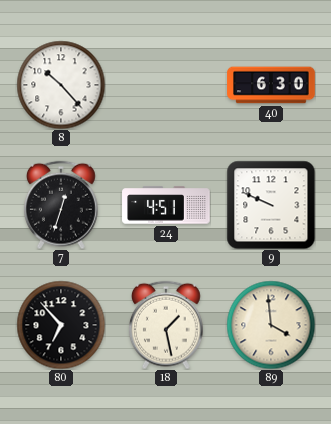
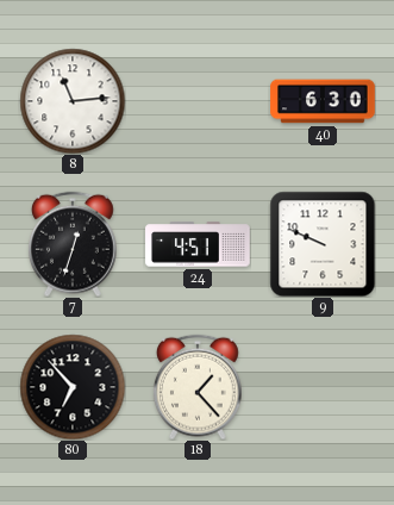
8: 10:23 -> 11:14
18: 1:28 -> 1:23
89: 3:59 -> none
